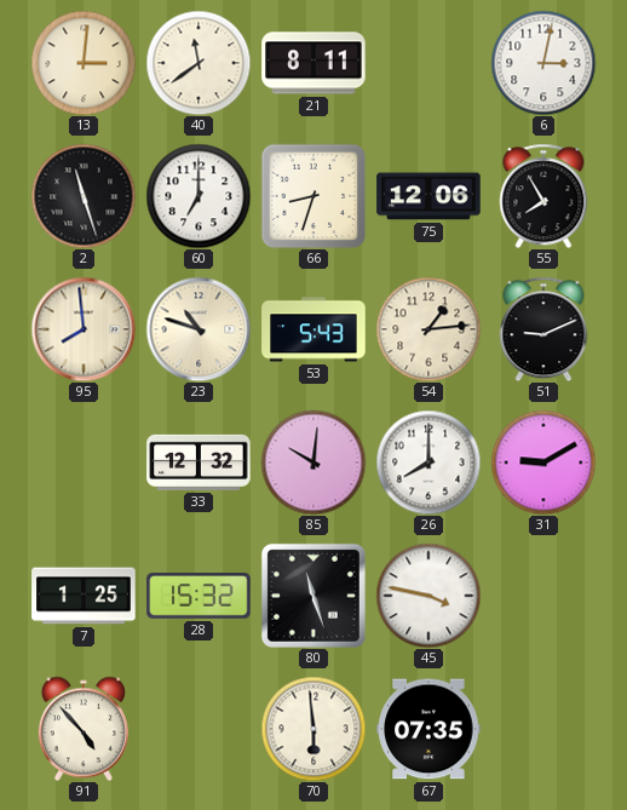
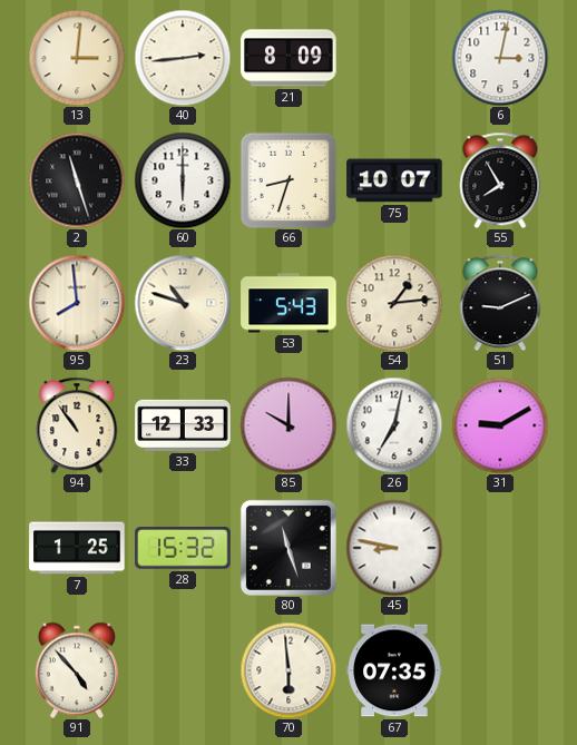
40: 11:39 -> 2:44
21: 8:11 -> 8:09
60: 7:00 -> 6:00
75: 12:06 -> 10:07
94: none -> 10:54
33: 12:32 -> 12:33
85: 10:01 -> 10:00
26: 8:00 -> 7:02
45: 3:47 -> 8:47
